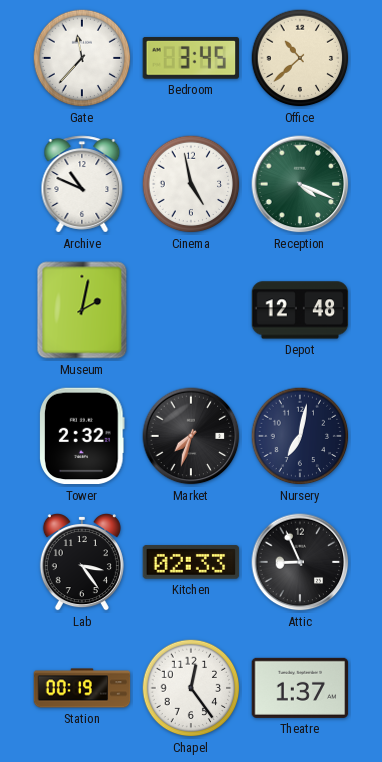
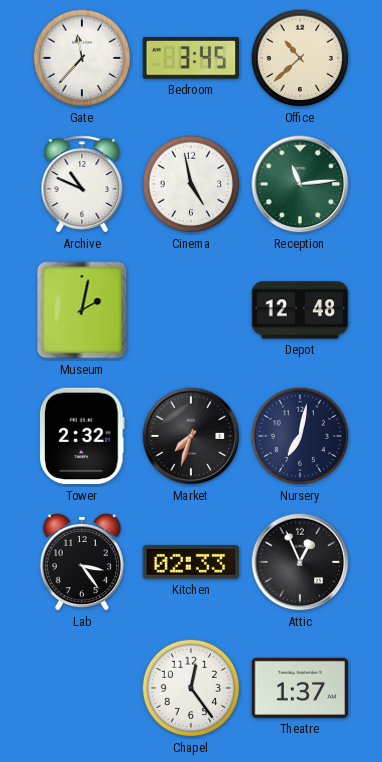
Reception: 4:19 -> 11:14
Attic: 8:56 -> 12:56
Station: 00:19 -> none
